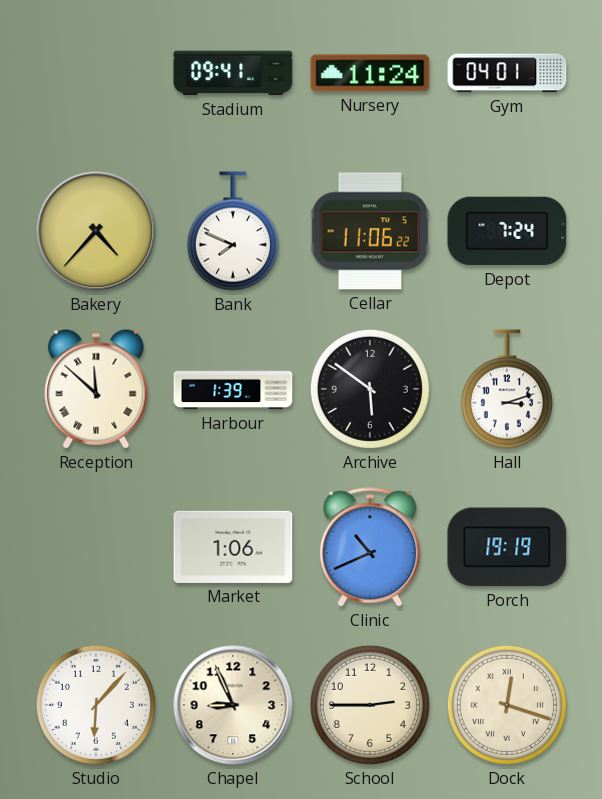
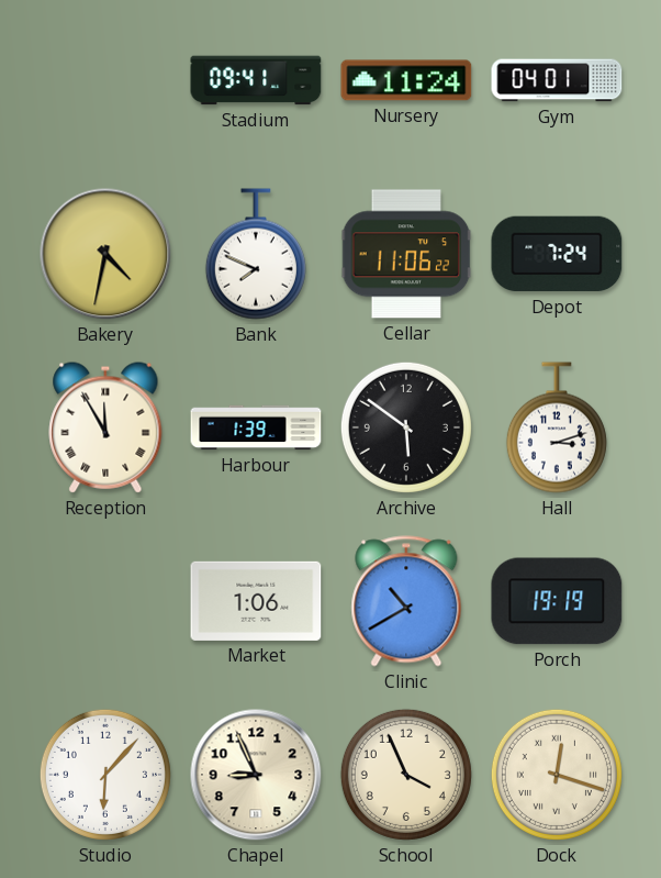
Bakery: 4:37 -> 4:32
Reception: 11:52 -> 11:55
Clinic: 10:41 -> 10:40
School: 2:45 -> 3:56
